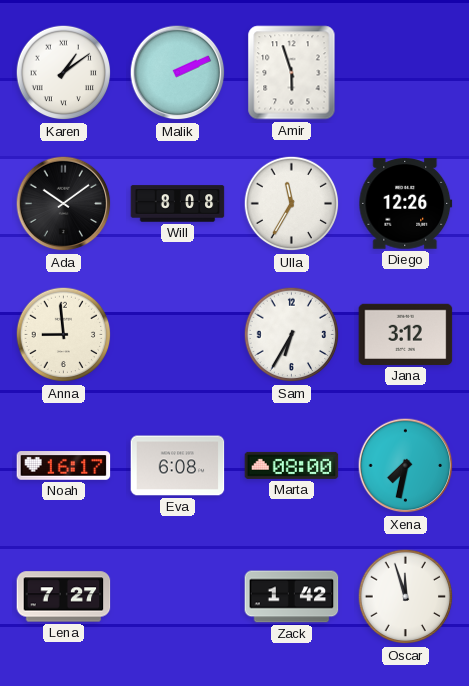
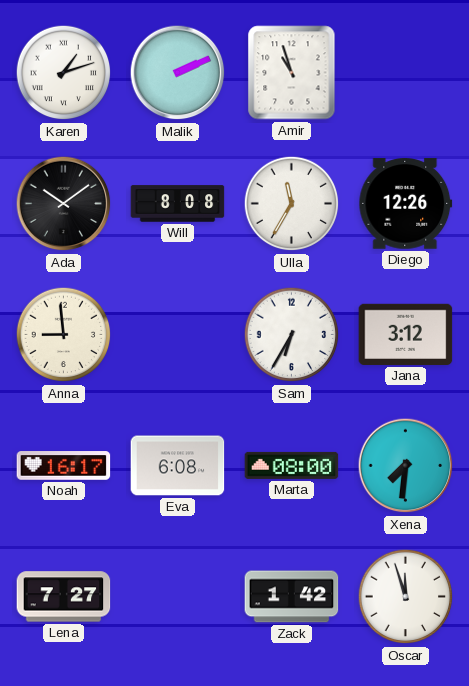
Karen: 1:09 -> 1:12
Amir: 5:57 -> 10:57
Xena: 7:32 -> 7:31
